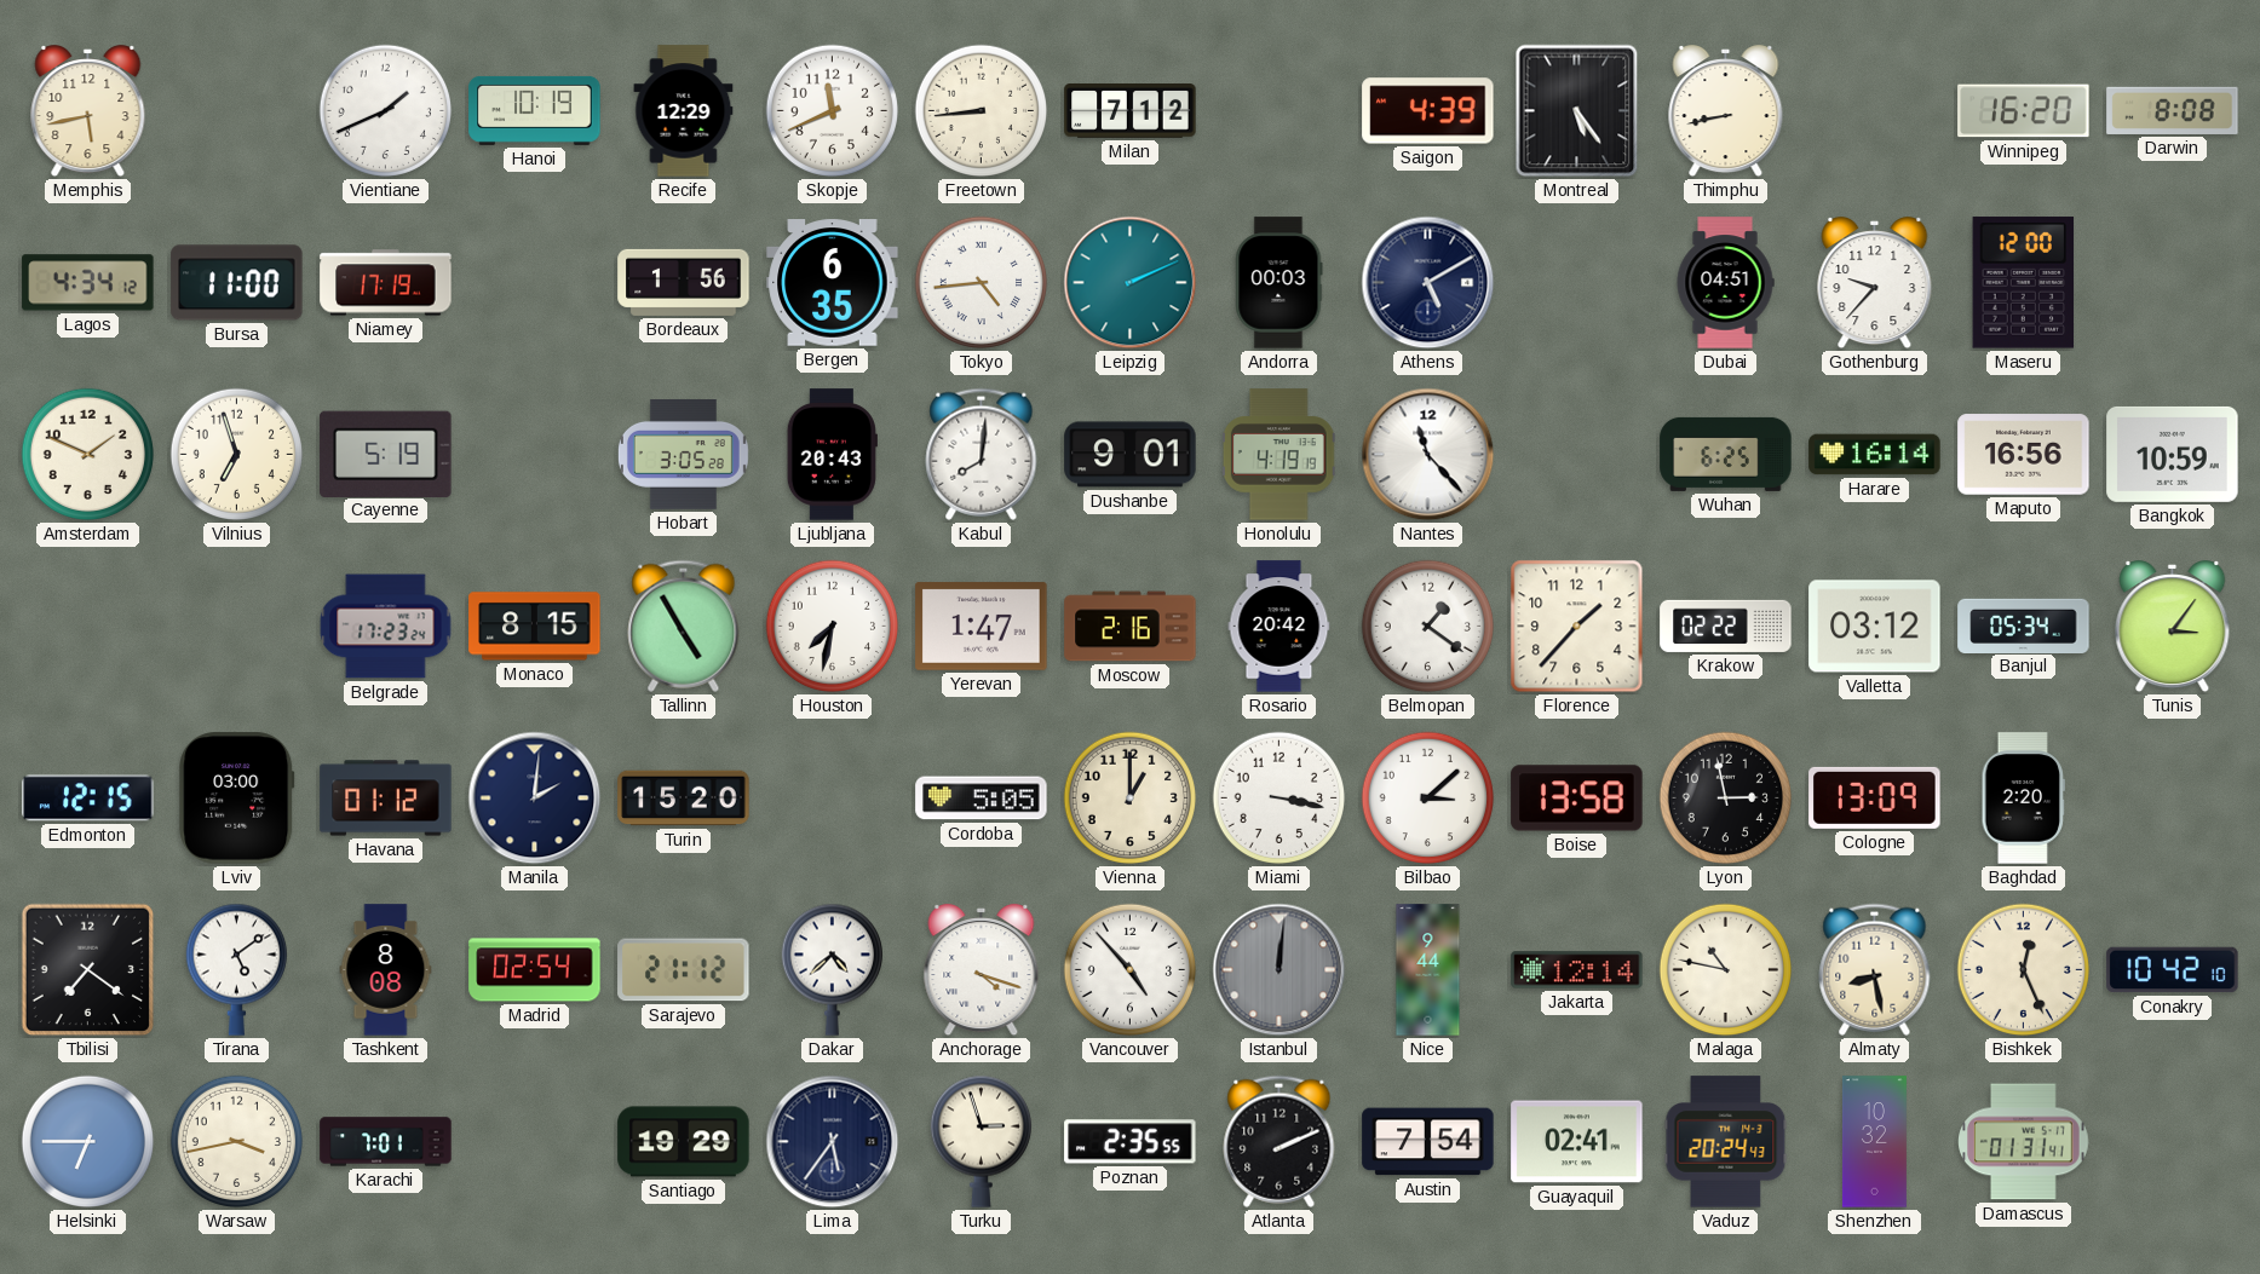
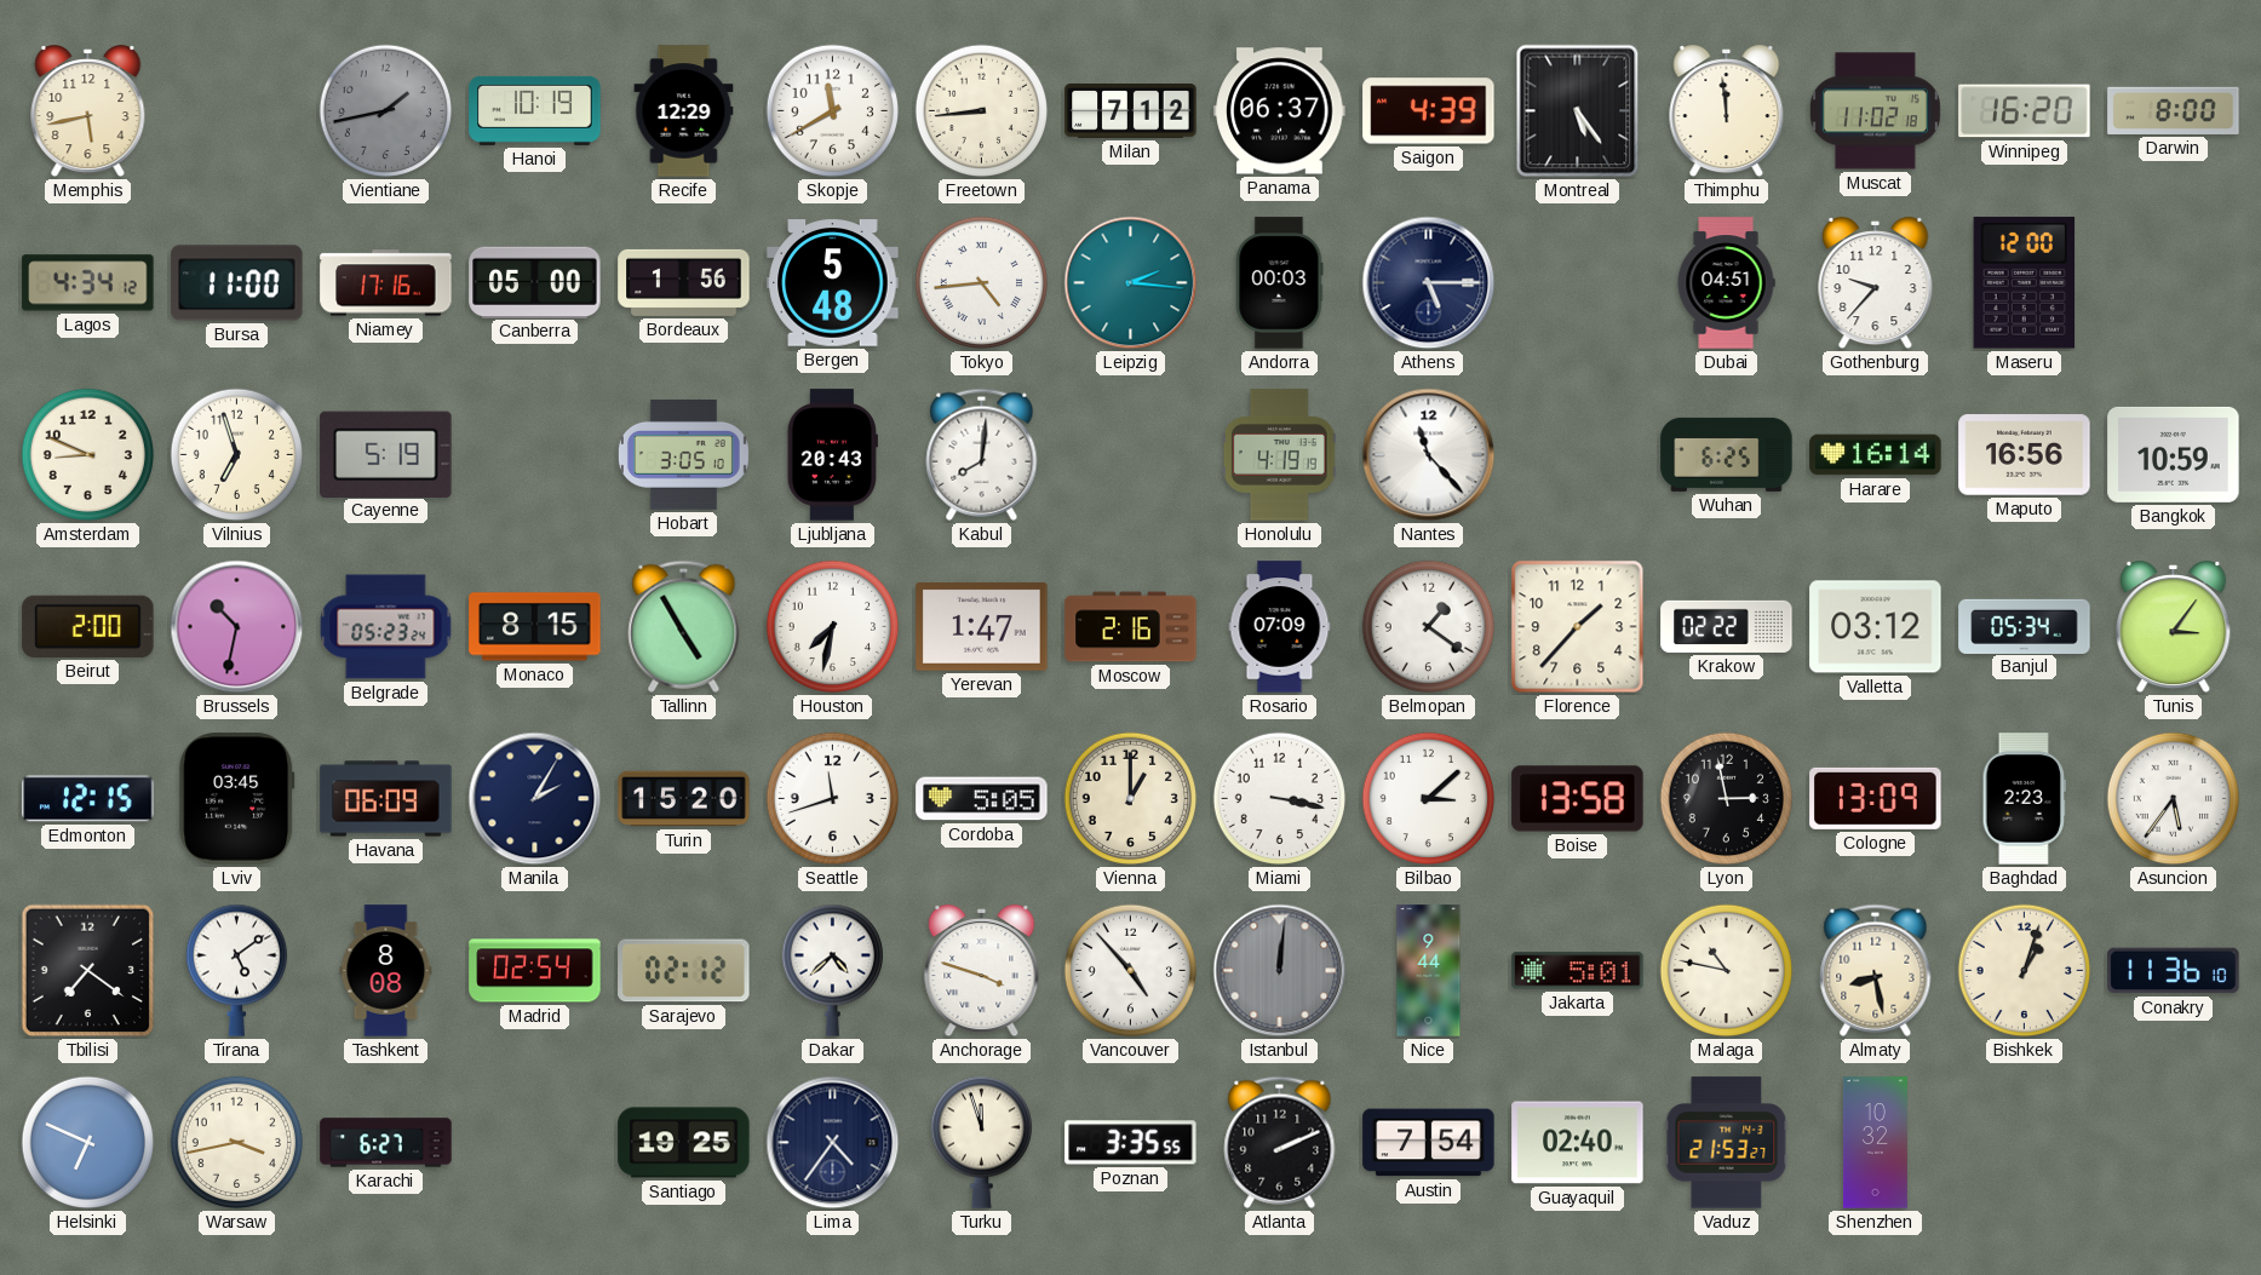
Vientiane: 1:41 -> 1:43
Vientiane dial: white -> grey
Skopje: 11:41 -> 11:40
Panama: none -> 06:37
Thimphu: 8:43 -> 11:59
Muscat: none -> 11:02
Darwin: 8:08 -> 8:00
Niamey: 17:19 -> 17:16
Canberra: none -> 05:00
Bergen: 6:35 -> 5:48
Leipzig: 2:11 -> 2:16
Athens: 5:10 -> 5:15
Amsterdam: 1:49 -> 8:49
Hobart: 3:05:28 -> 3:05:10
Dushanbe: 9:01 -> none
Beirut: none -> 2:00
Brussels: none -> 10:32
Belgrade: 17:23 -> 05:23
Rosario: 20:42 -> 07:09
Lviv: 03:00 -> 03:45
Havana: 01:12 -> 06:09
Manila: 2:01 -> 2:05
Seattle: none -> 11:42
Baghdad: 2:20 -> 2:23
Asuncion: none -> 5:36
Sarajevo: 21:12 -> 02:12
Anchorage: 4:18 -> 3:48
Jakarta: 12:14 -> 5:01
Bishkek: 12:26 -> 1:03
Conakry: 10:42 -> 11:36
Helsinki: 6:45 -> 6:49
Karachi: 7:01 -> 6:27
Santiago: 19:29 -> 19:25
Lima: 5:36 -> 4:36
Turku: 2:57 -> 11:57
Poznan: 2:35 -> 3:35
Guayaquil: 02:41 -> 02:40
Vaduz: 20:24 -> 21:53
Damascus: 01:31 -> none
